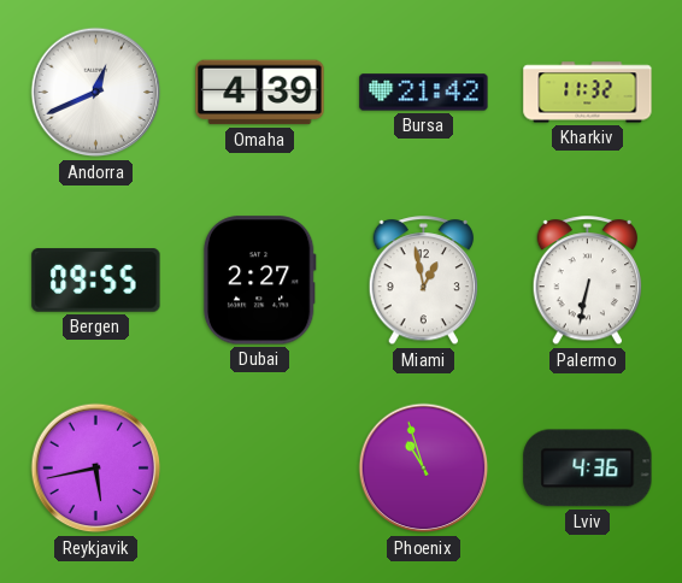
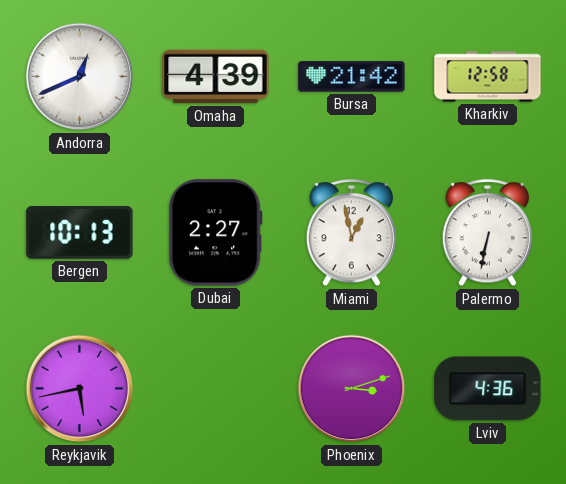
Kharkiv: 11:32 -> 12:58
Bergen: 09:55 -> 10:13
Phoenix: 10:57 -> 3:12
